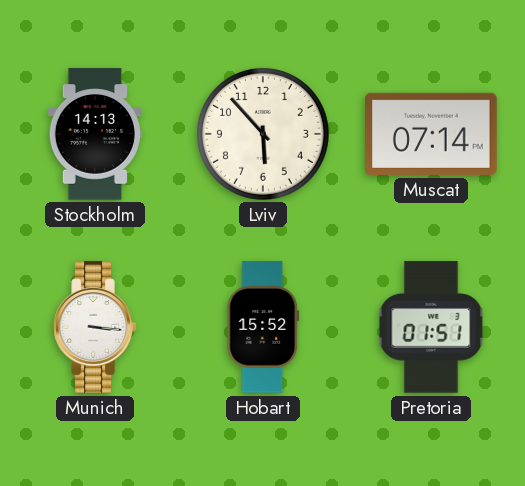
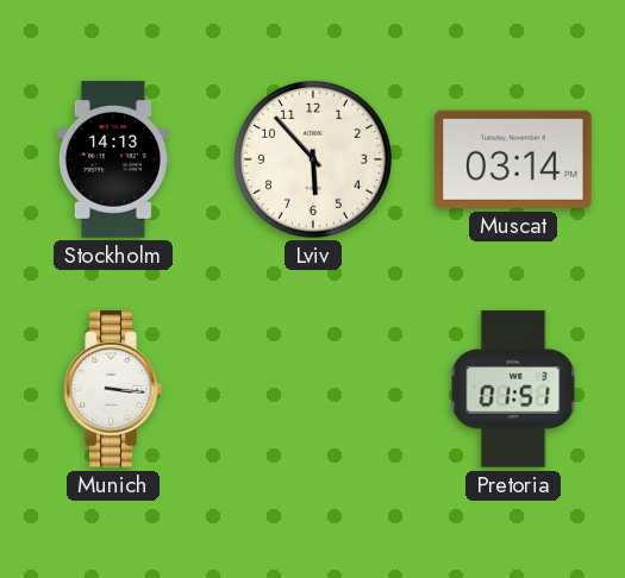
Muscat: 07:14 -> 03:14
Hobart: 15:52 -> none
